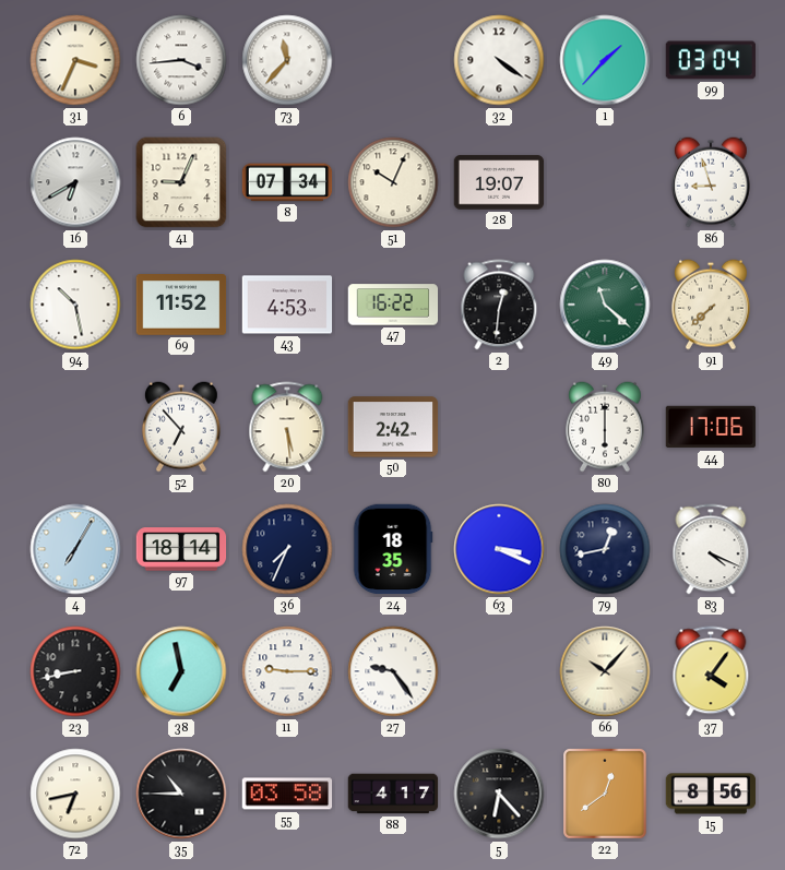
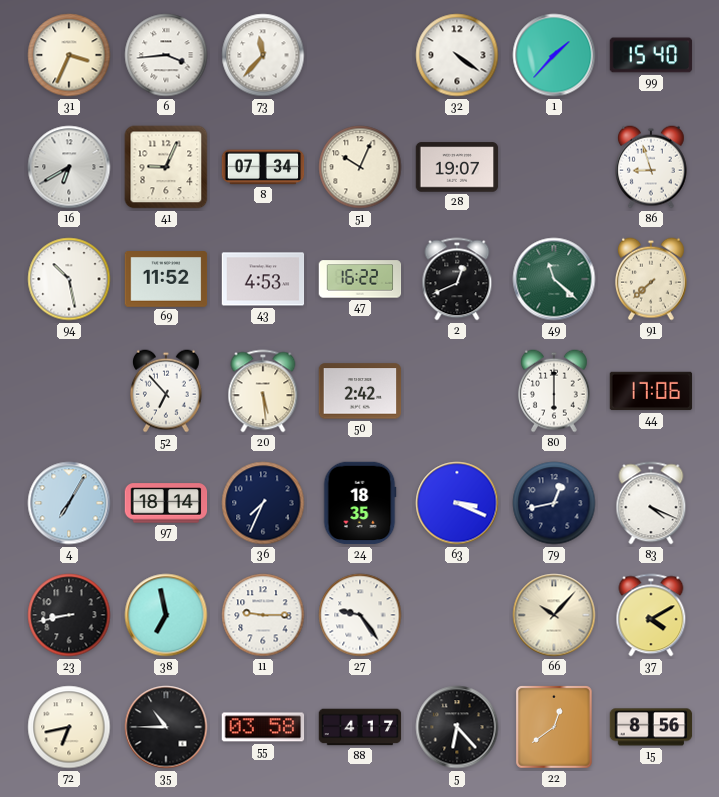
99: 03:04 -> 15:40
2: 12:31 -> 12:41
37: 4:06 -> 4:10
